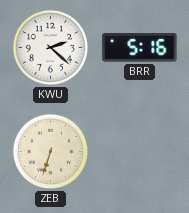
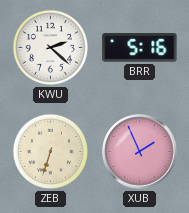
XUB: none -> 1:56
